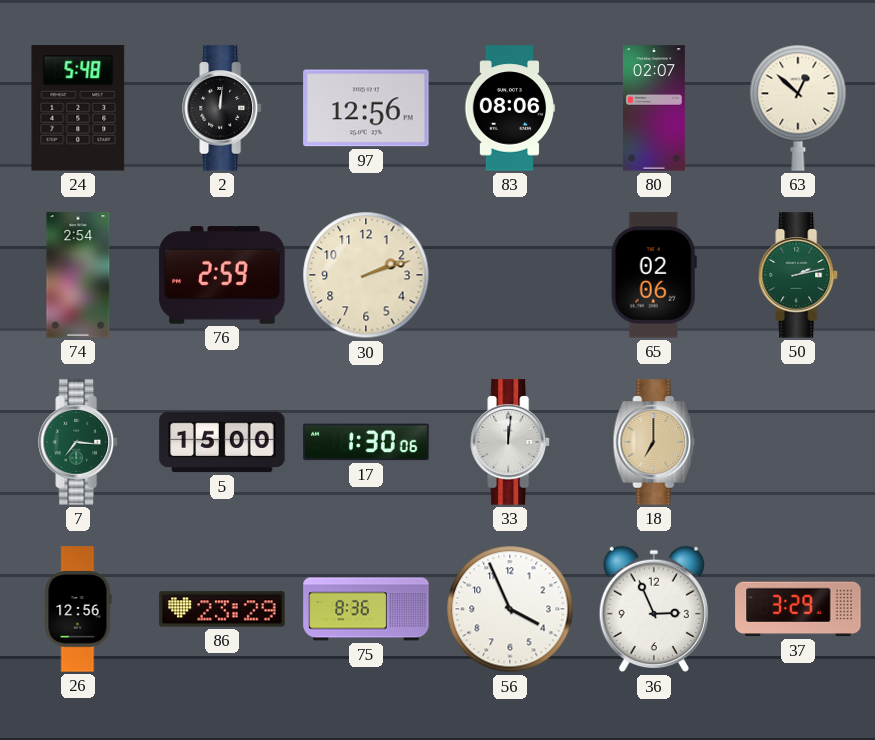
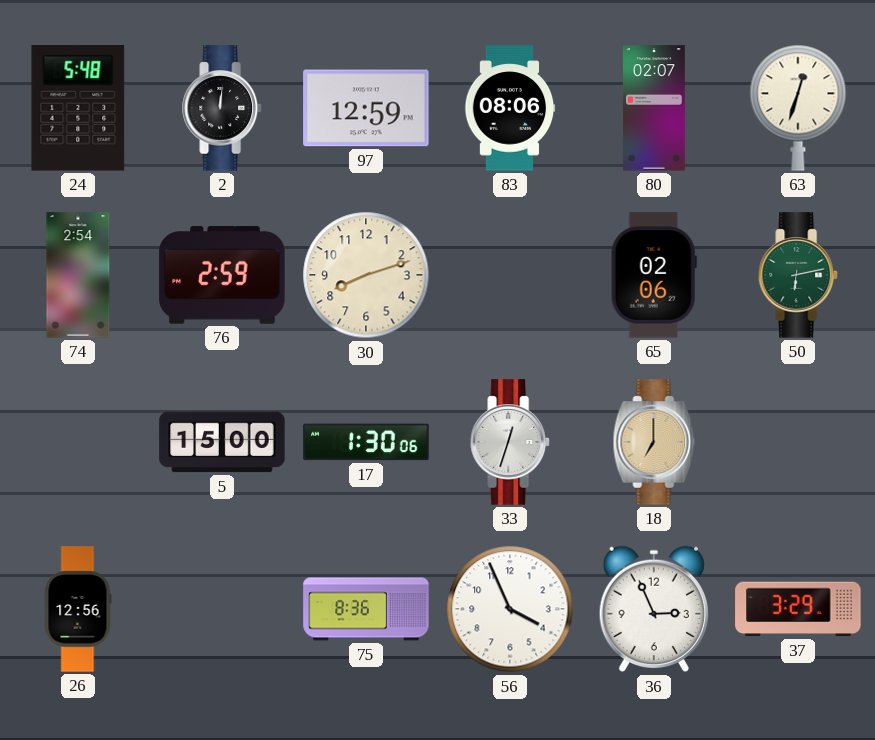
97: 12:56 -> 12:59
63: 12:52 -> 12:33
30: 2:12 -> 8:12
50: 2:13 -> 6:13
7: 7:16 -> none
33: 12:01 -> 12:33
86: 23:29 -> none
